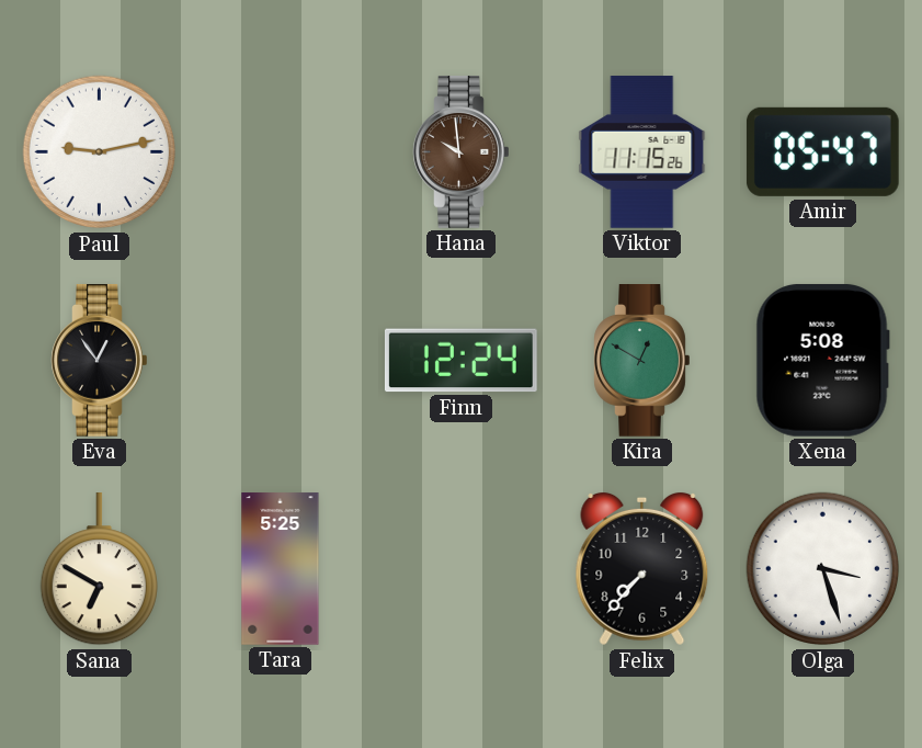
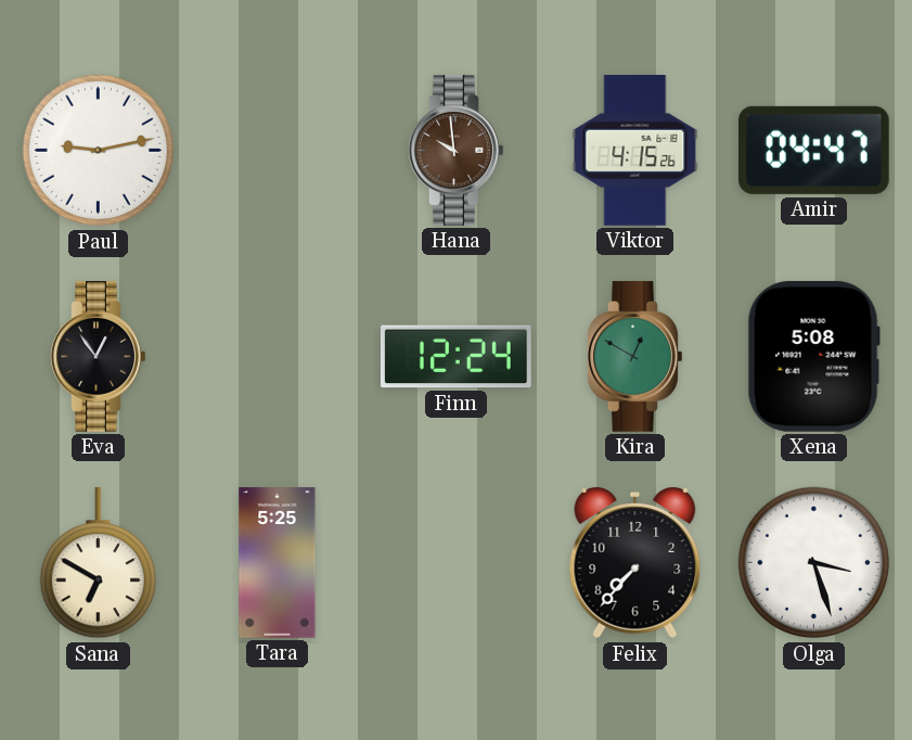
Viktor: 11:15 -> 4:15
Amir: 05:47 -> 04:47
